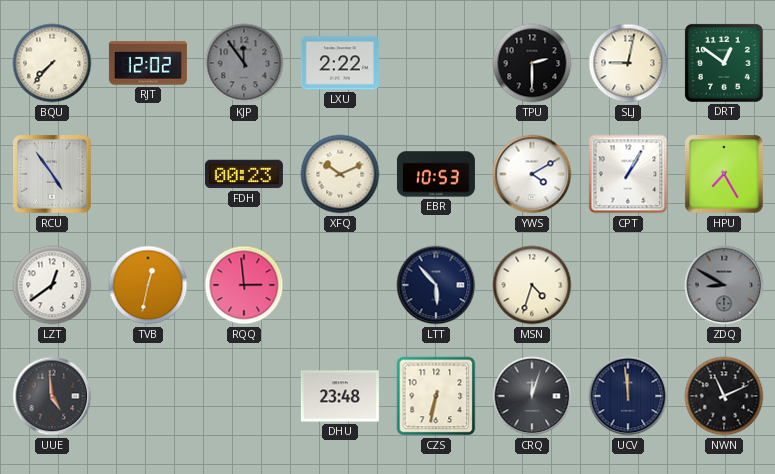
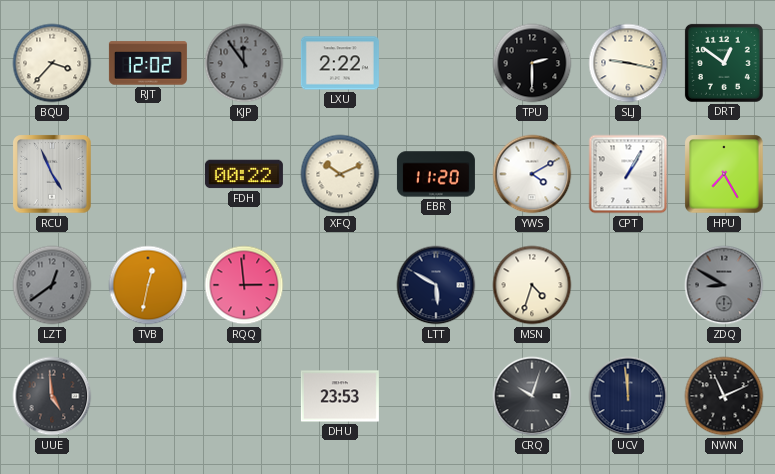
BQU: 7:37 -> 3:37
SLJ: 9:02 -> 9:17
RCU: 4:54 -> 4:56
FDH: 00:23 -> 00:22
EBR: 10:53 -> 11:20
LZT dial: white -> grey
LTT: 5:53 -> 5:50
DHU: 23:48 -> 23:53
CZS: 6:32 -> none
CRQ: 12:03 -> 10:03
